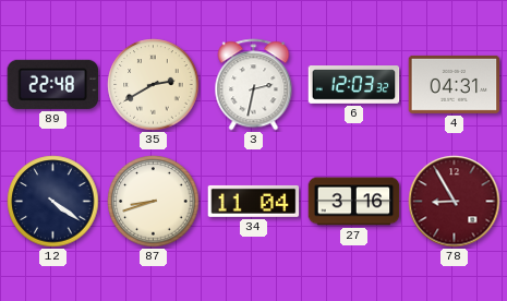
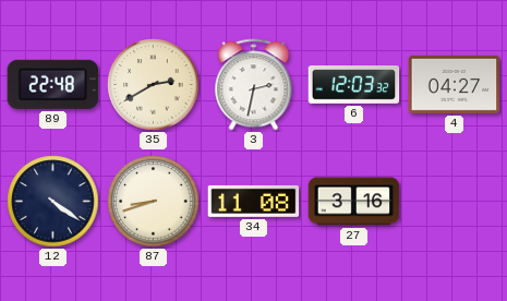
4: 04:31 -> 04:27
34: 11:04 -> 11:08
78: 8:55 -> none
